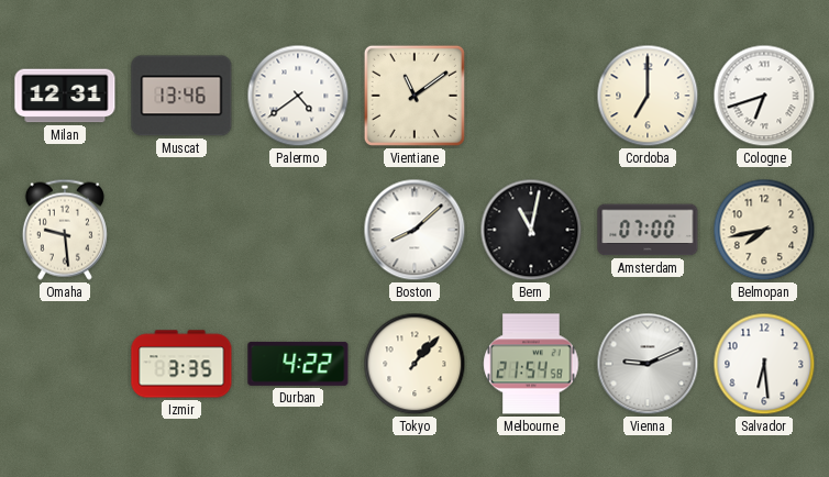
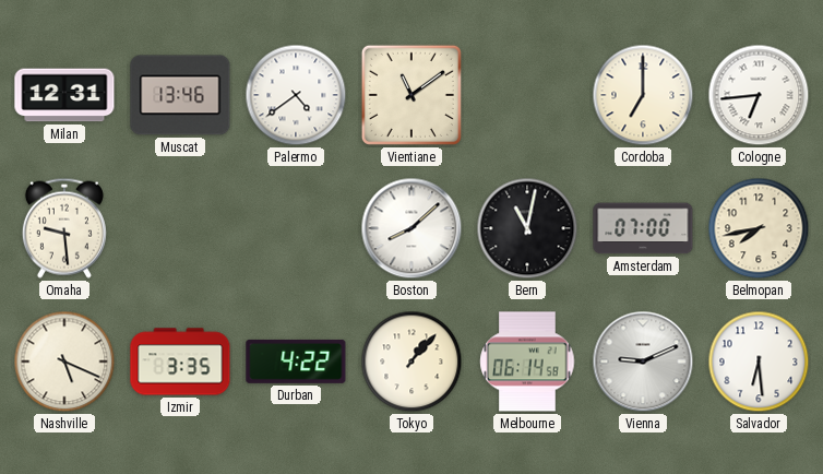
Cologne: 6:42 -> 6:44
Nashville: none -> 5:19
Melbourne: 21:54 -> 06:14
